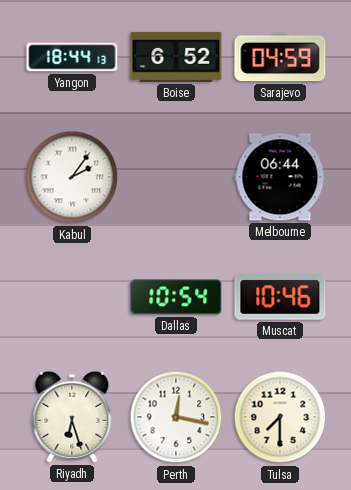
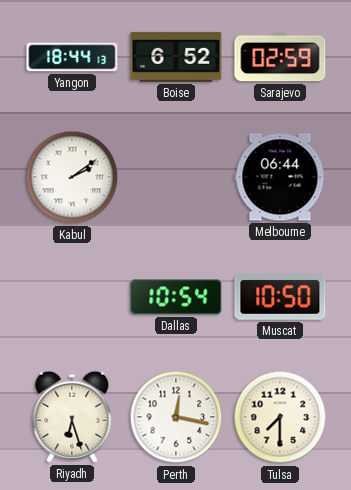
Sarajevo: 04:59 -> 02:59
Kabul: 2:06 -> 2:09
Muscat: 10:46 -> 10:50
